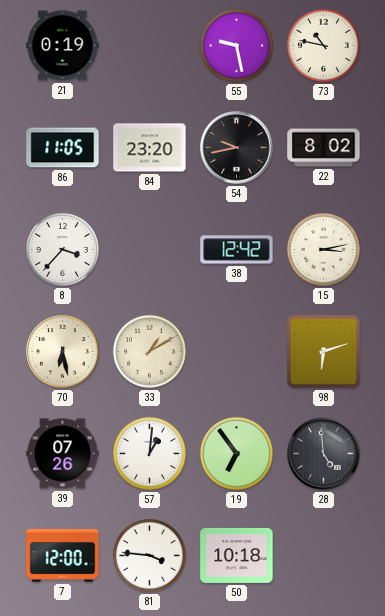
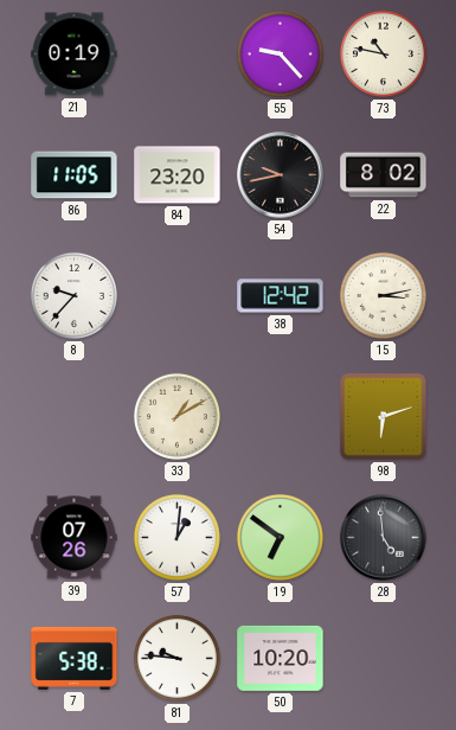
55: 9:28 -> 9:23
8: 3:37 -> 9:37
70: 6:28 -> none
19: 6:54 -> 6:51
7: 12:00 -> 5:38
81: 3:46 -> 9:46
50: 10:18 -> 10:20
